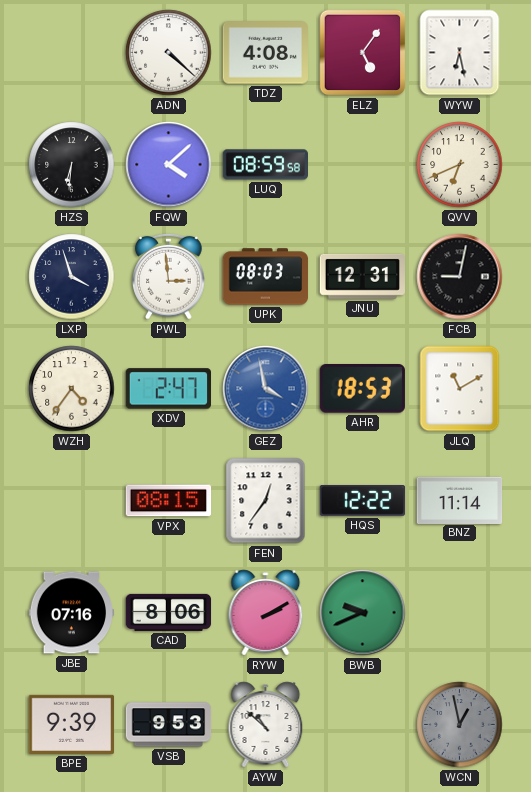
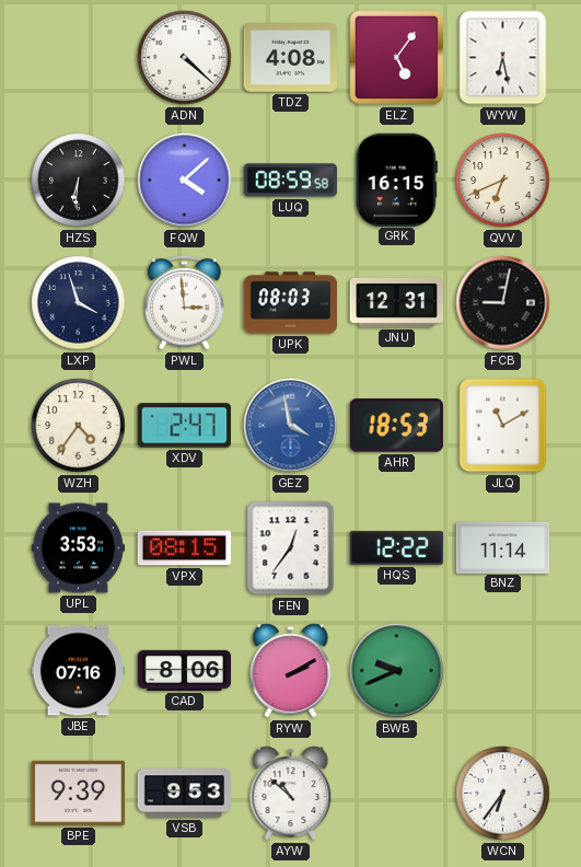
GRK: none -> 16:15
UPL: none -> 3:53
WCN: 12:58 -> 6:36
WCN dial: grey -> white
